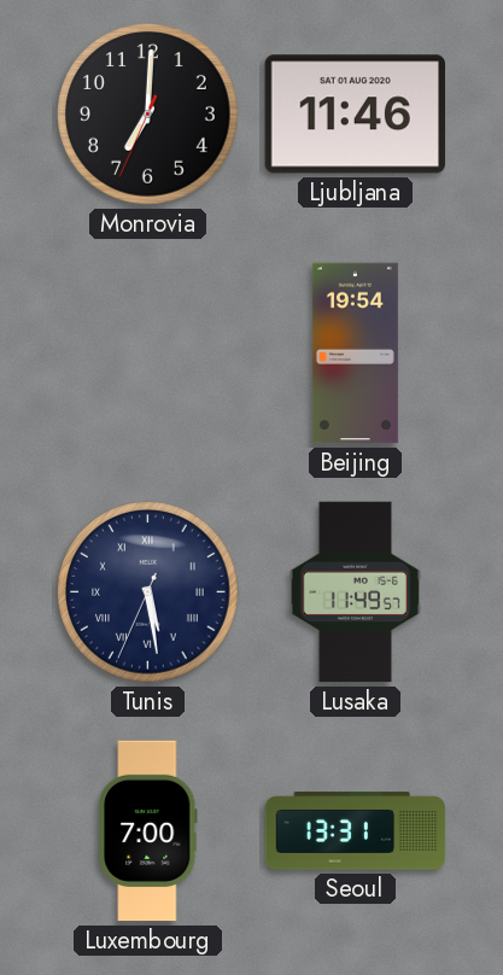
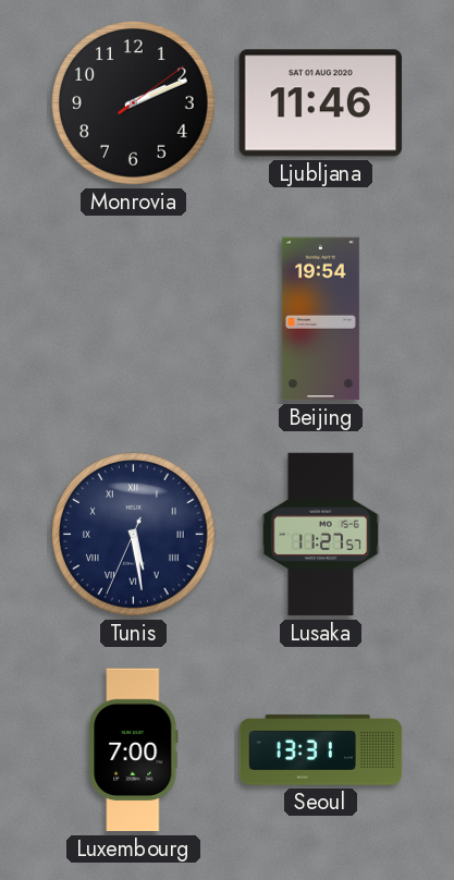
Monrovia: 7:00 -> 2:11
Lusaka: 11:49 -> 11:27
